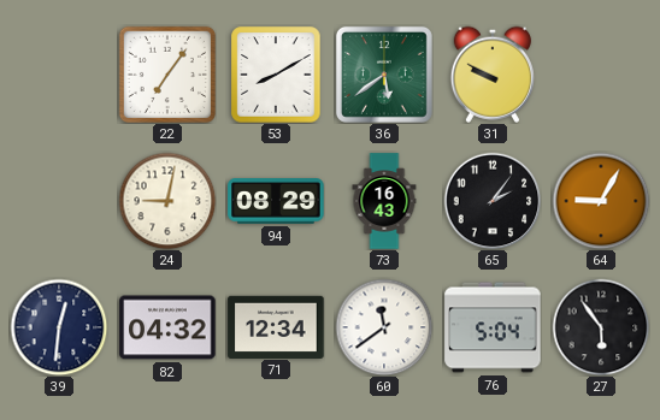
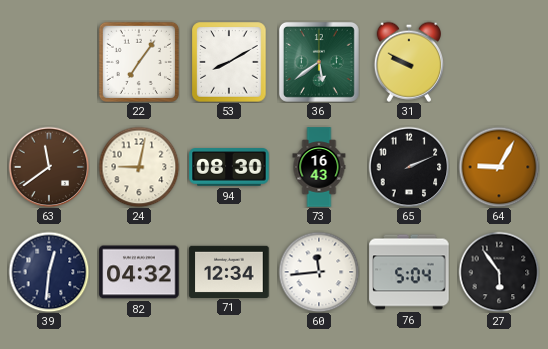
63: none -> 11:39
94: 08:29 -> 08:30
65: 2:06 -> 2:11
60: 11:39 -> 11:44
